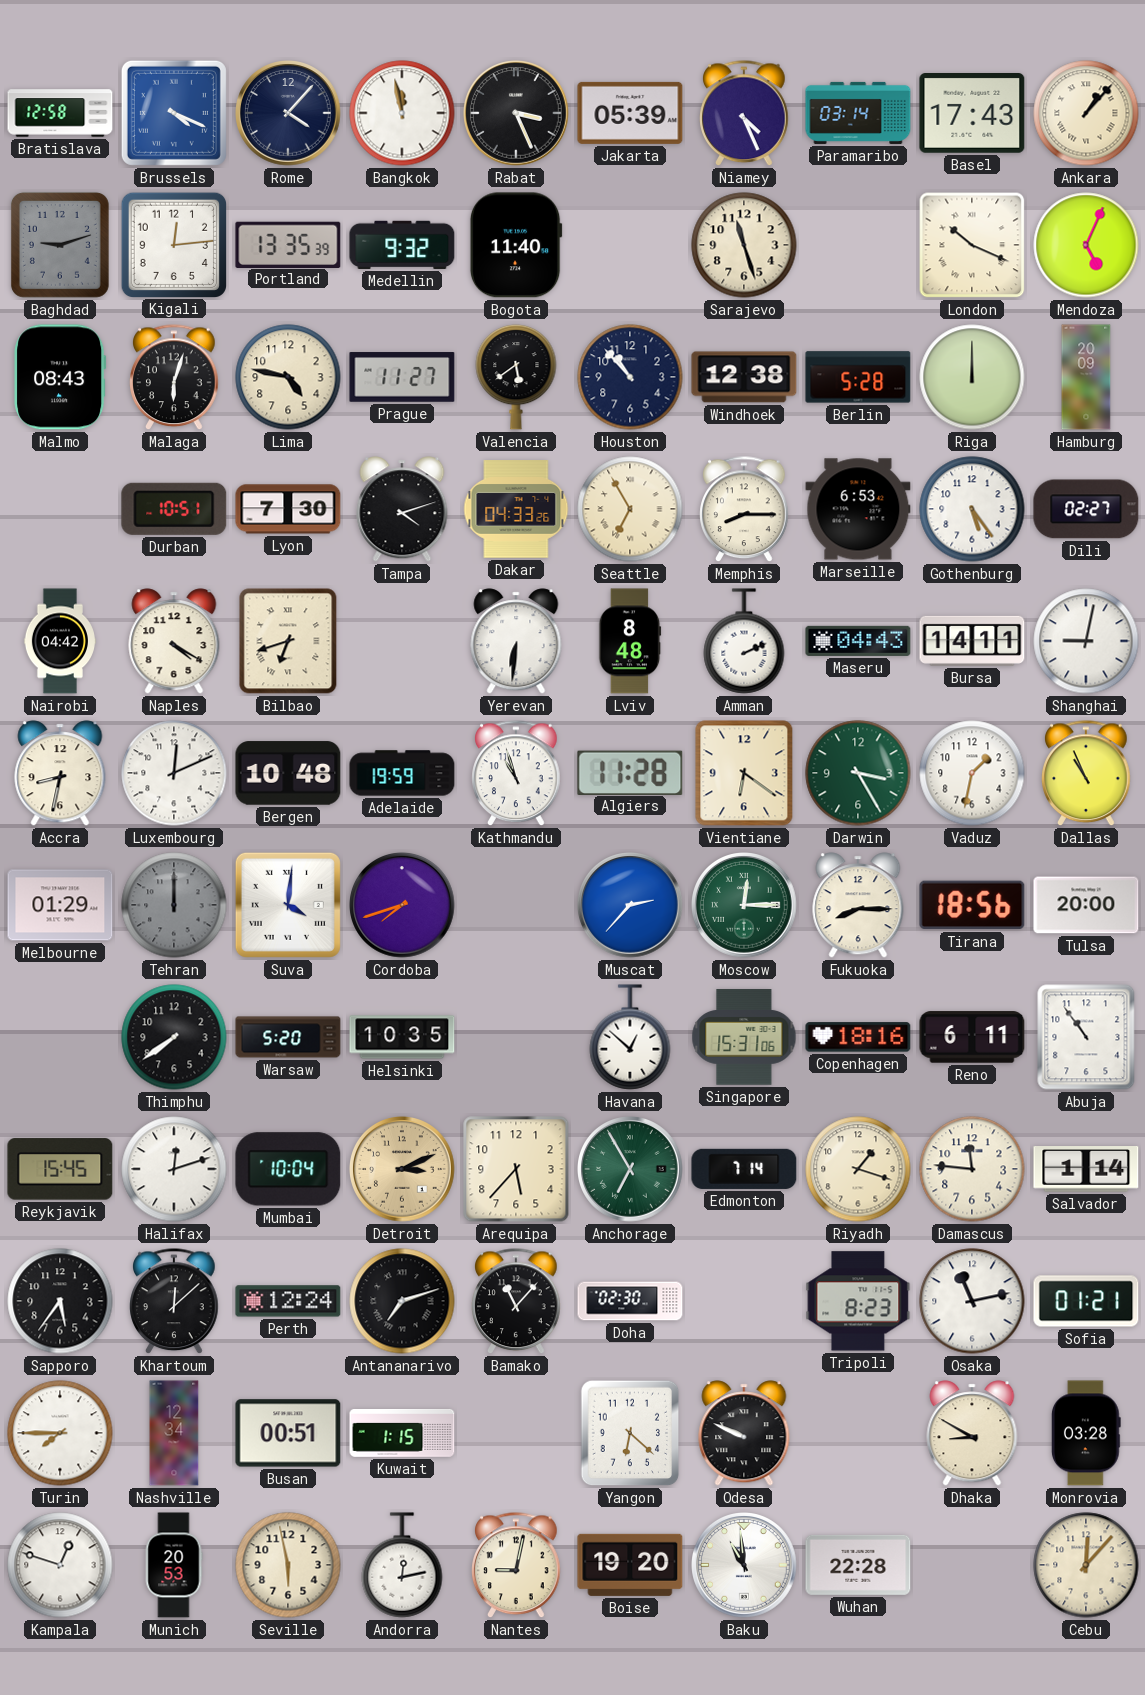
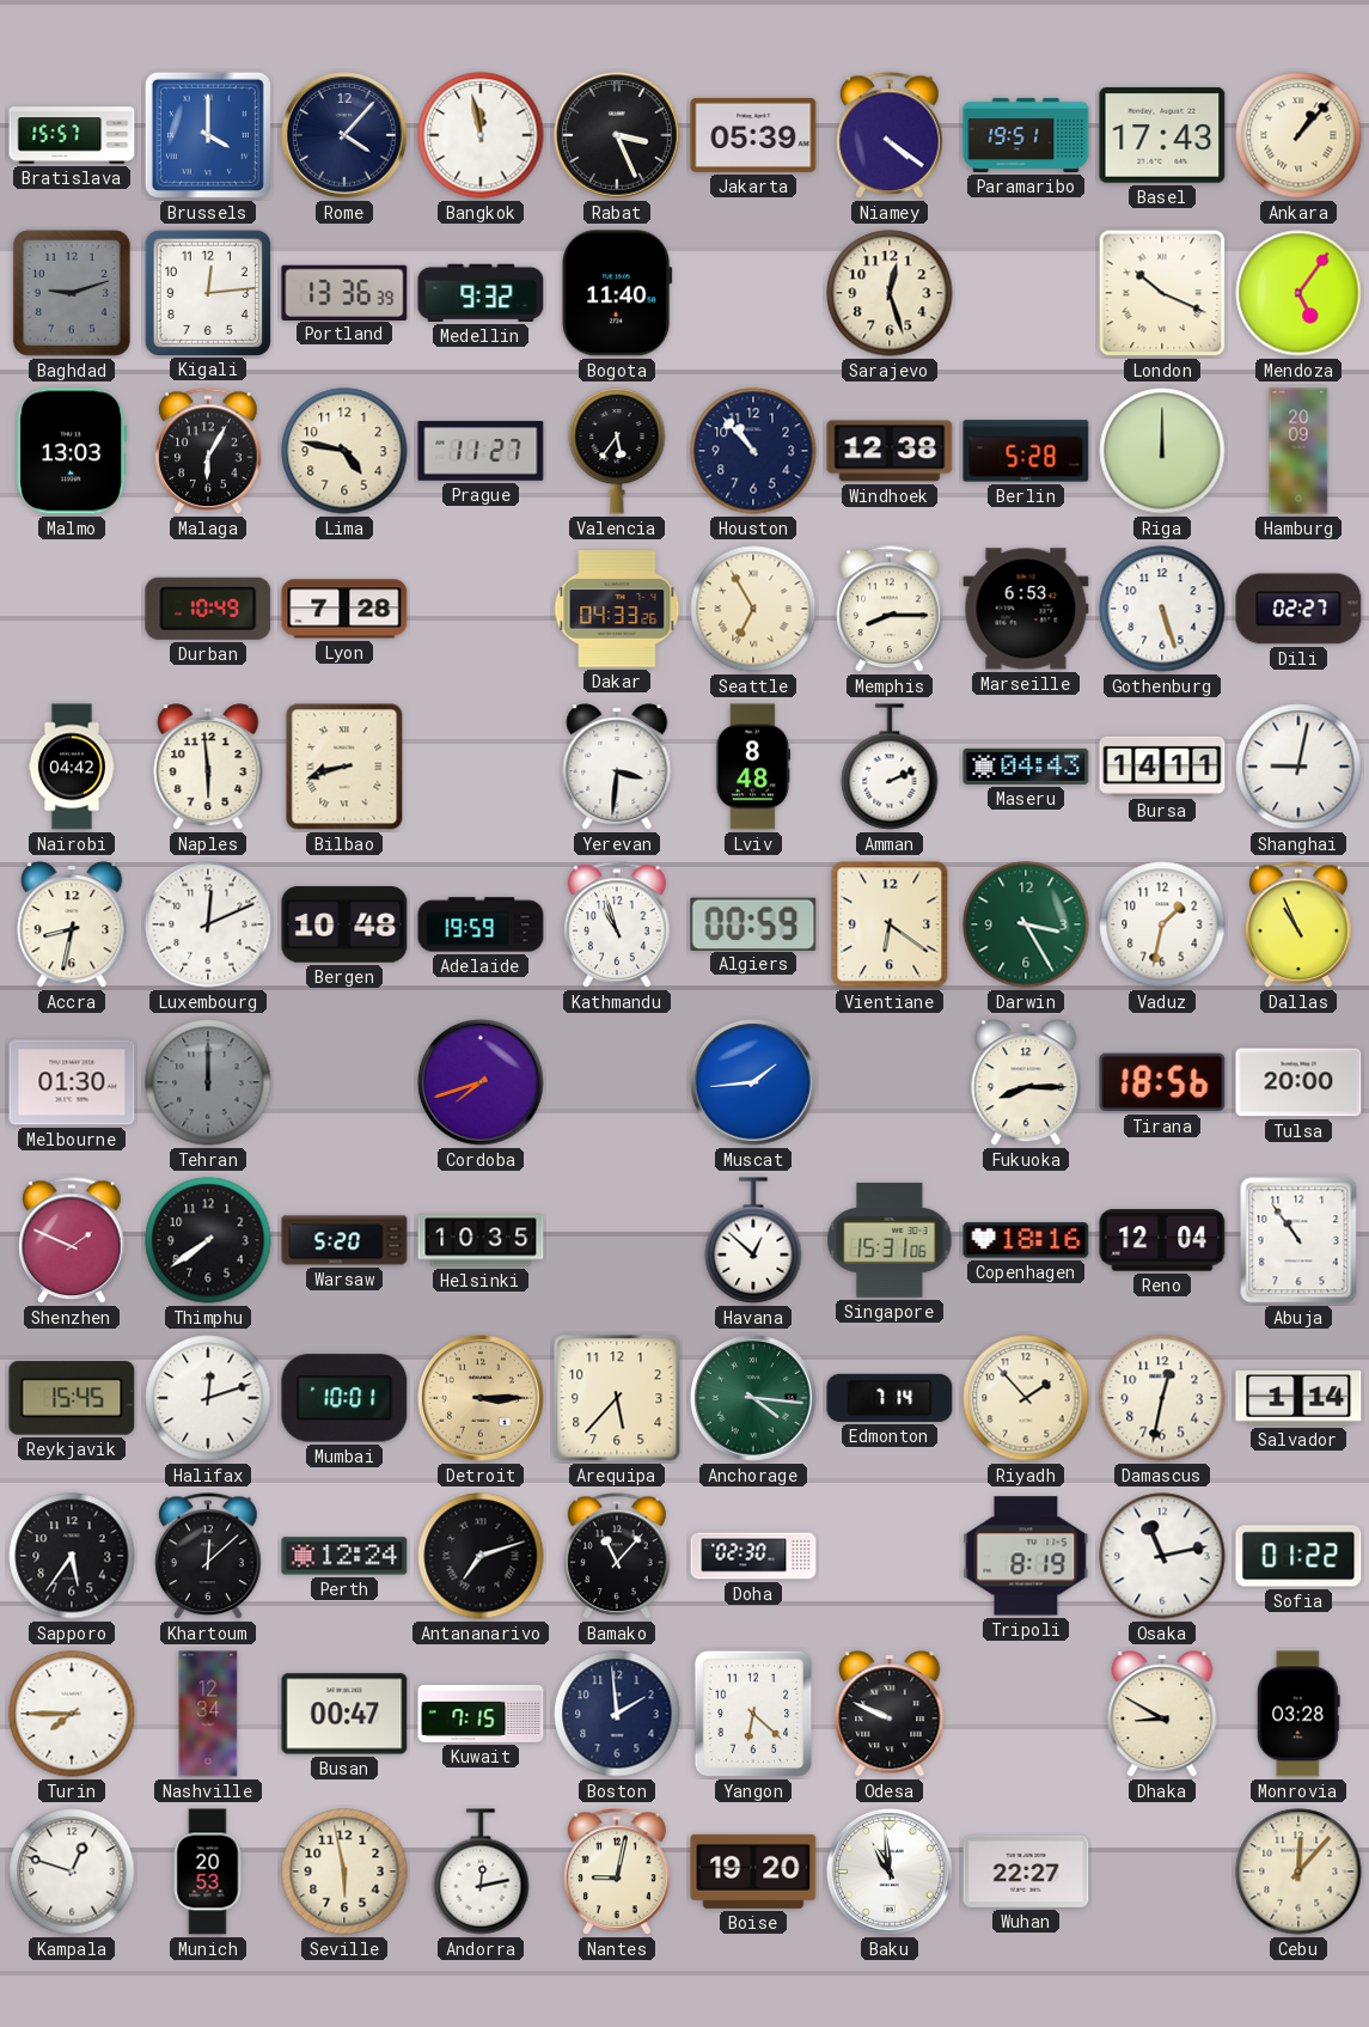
Bratislava: 12:58 -> 15:57
Brussels: 4:19 -> 4:00
Niamey: 4:26 -> 4:21
Paramaribo: 03:14 -> 19:51
Portland: 13:35 -> 13:36
Sarajevo: 11:27 -> 12:27
Mendoza: 5:04 -> 5:06
Malmo: 08:43 -> 13:03
Malaga: 6:03 -> 6:05
Valencia: 5:39 -> 5:36
Durban: 10:51 -> 10:49
Lyon: 7:30 -> 7:28
Tampa: 4:12 -> none
Gothenburg: 5:24 -> 5:27
Naples: 4:20 -> 5:59
Bilbao: 6:42 -> 8:42
Yerevan: 6:31 -> 3:31
Algiers: 11:28 -> 00:59
Melbourne: 01:29 -> 01:30
Suva: 4:01 -> none
Muscat: 2:37 -> 1:44
Moscow: 12:15 -> none
Shenzhen: none -> 1:49
Reno: 6:11 -> 12:04
Mumbai: 10:04 -> 10:01
Detroit: 3:11 -> 3:15
Anchorage: 6:55 -> 4:16
Riyadh: 1:18 -> 1:53
Damascus: 11:46 -> 12:32
Tripoli: 8:23 -> 8:19
Sofia: 01:21 -> 01:22
Busan: 00:51 -> 00:47
Kuwait: 1:15 -> 7:15
Boston: none -> 1:59
Wuhan: 22:28 -> 22:27
